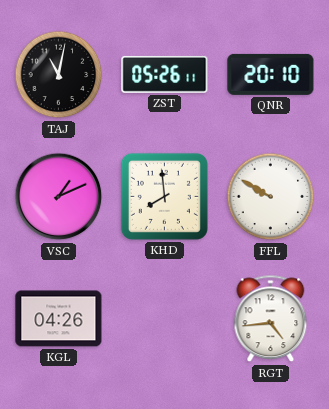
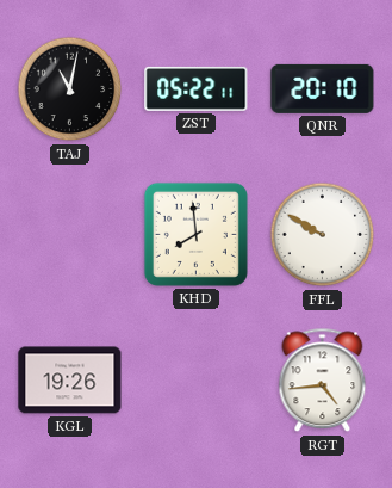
ZST: 05:26 -> 05:22
VSC: 1:11 -> none
KGL: 04:26 -> 19:26
